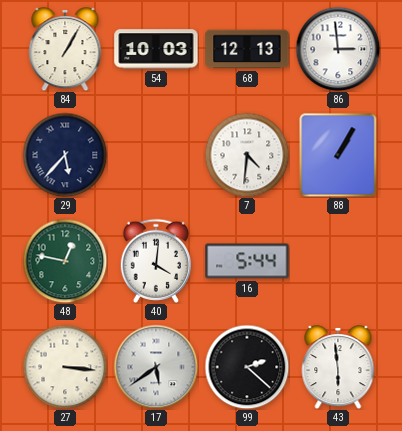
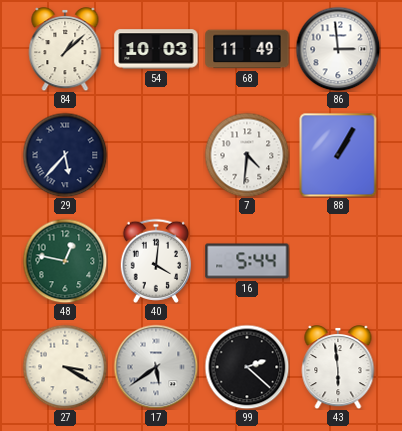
84: 1:05 -> 1:08
68: 12:13 -> 11:49
27: 3:16 -> 3:20
